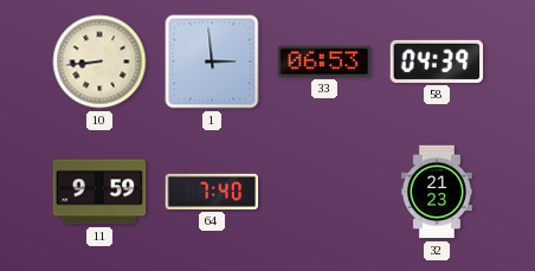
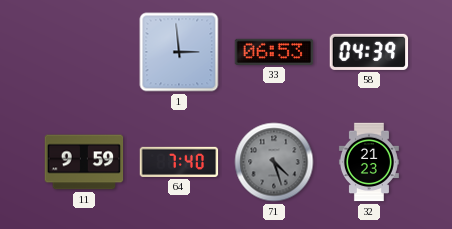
10: 8:44 -> none
71: none -> 4:27
